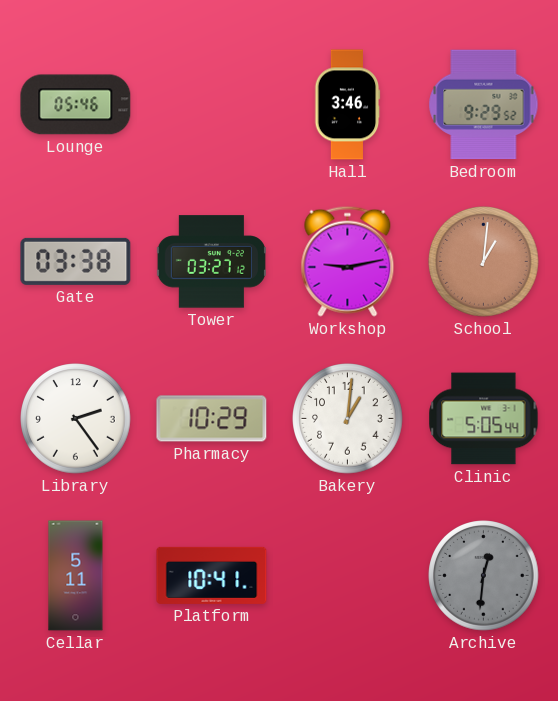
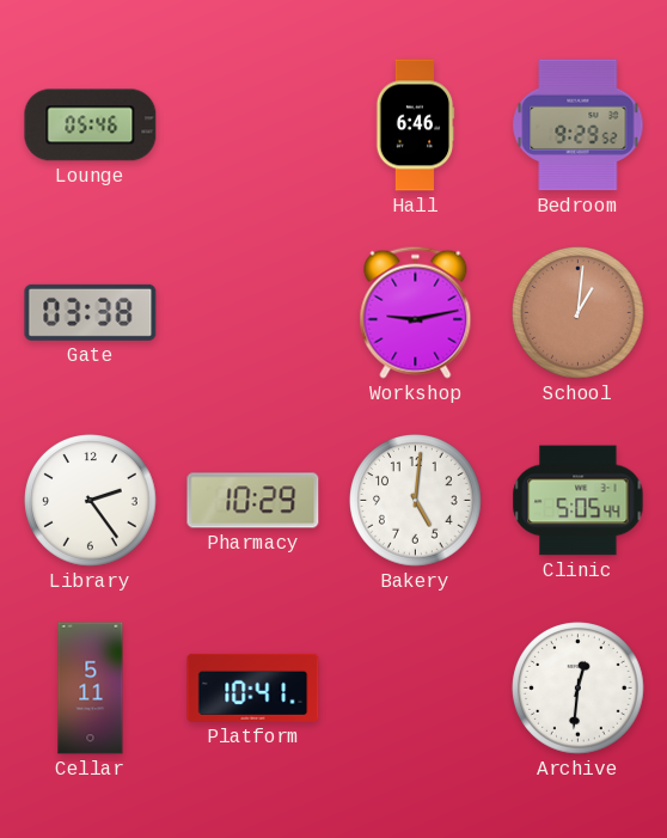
Hall: 3:46 -> 6:46
Tower: 03:27 -> none
Bakery: 1:01 -> 5:01
Archive dial: grey -> white
